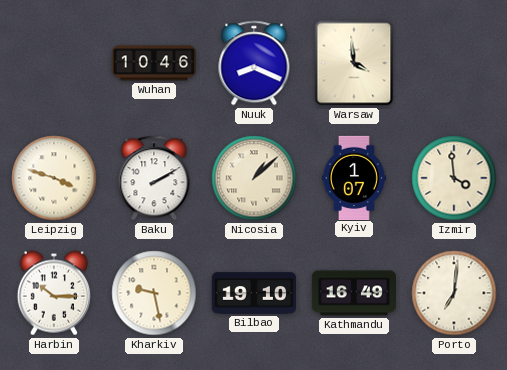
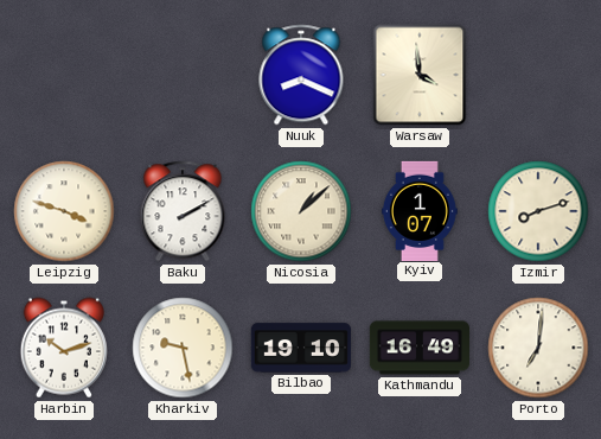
Wuhan: 10:46 -> none
Izmir: 3:59 -> 8:12
Harbin: 10:15 -> 10:12
